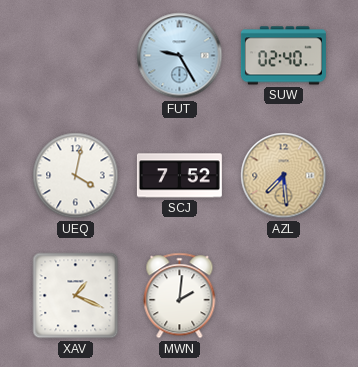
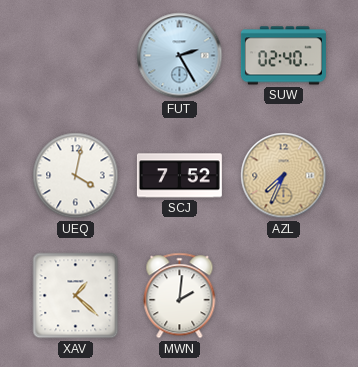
FUT: 9:25 -> 2:25
AZL: 7:29 -> 7:34
XAV: 1:19 -> 1:22
